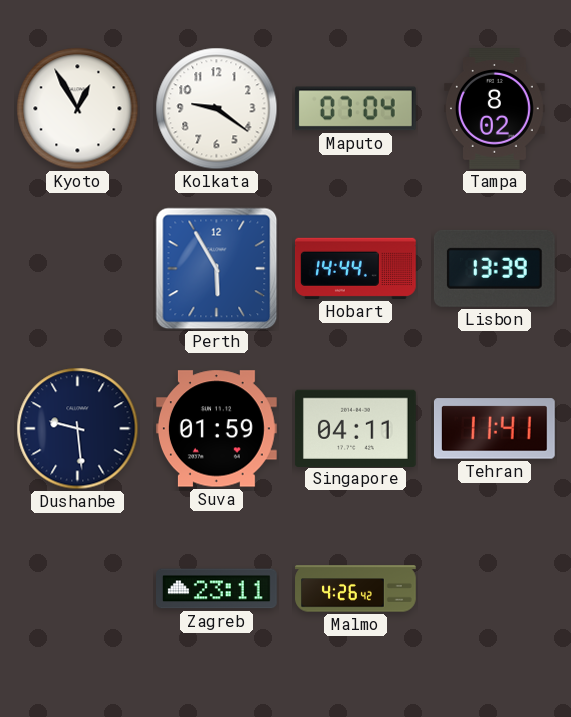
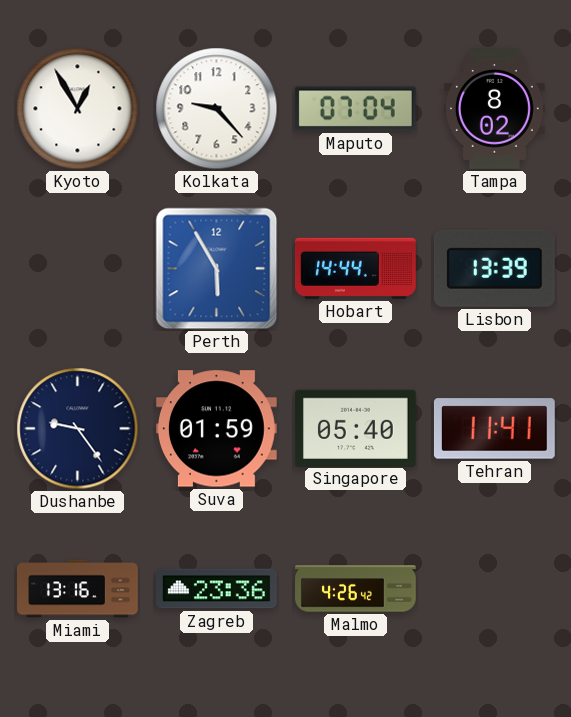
Kolkata: 9:21 -> 9:23
Dushanbe: 9:29 -> 9:24
Singapore: 04:11 -> 05:40
Miami: none -> 13:16
Zagreb: 23:11 -> 23:36
